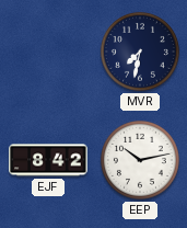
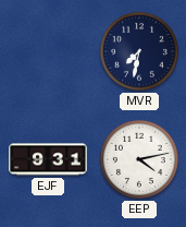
EJF: 8:42 -> 9:31
EEP: 10:13 -> 4:13
